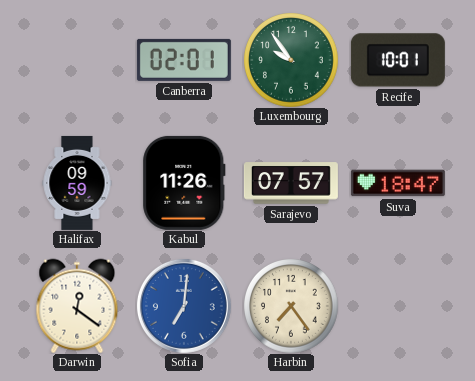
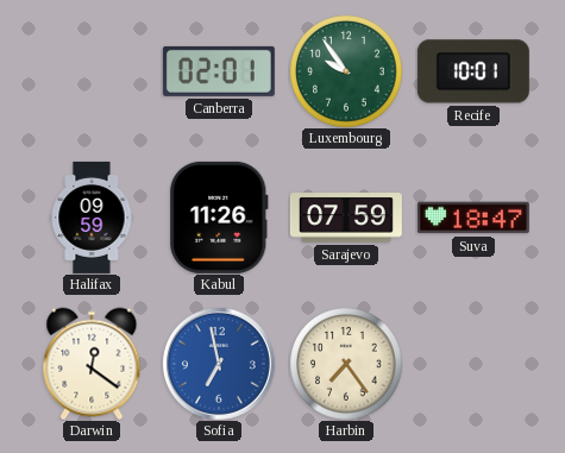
Sarajevo: 07:57 -> 07:59
Sofia: 7:01 -> 6:58
